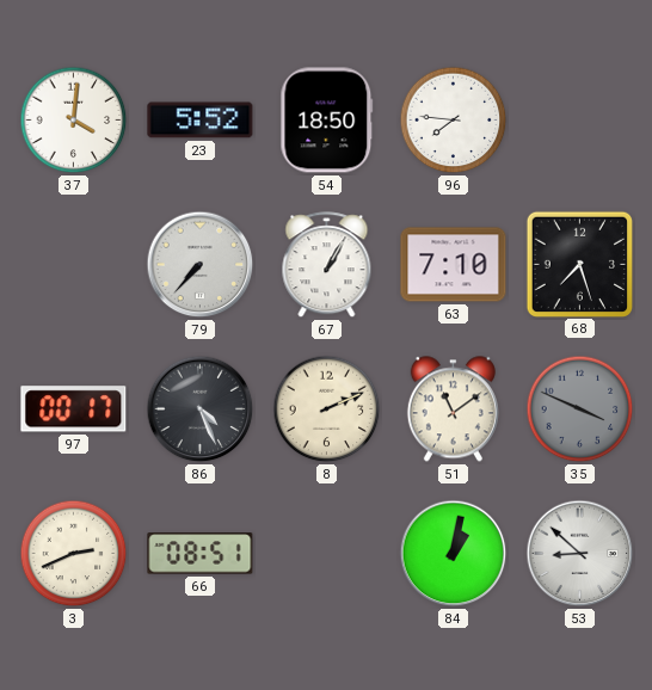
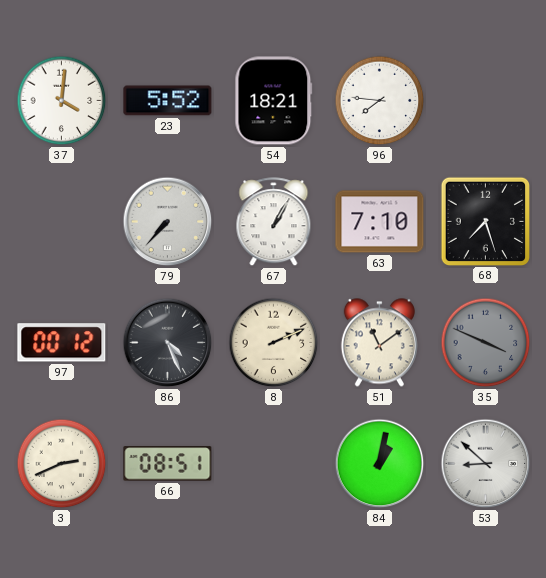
54: 18:50 -> 18:21
97: 00:17 -> 00:12
